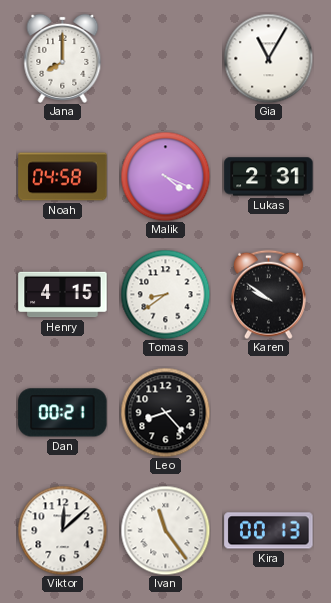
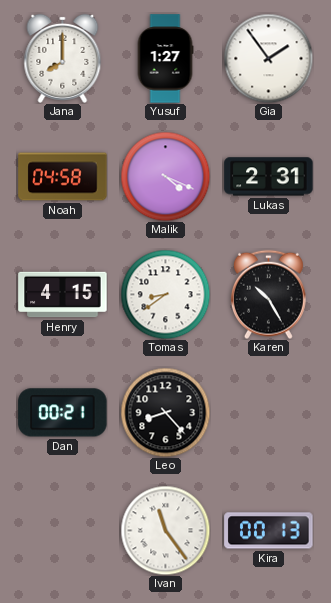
Yusuf: none -> 1:27
Gia: 11:05 -> 1:54
Karen: 9:51 -> 10:25
Viktor: 12:08 -> none
